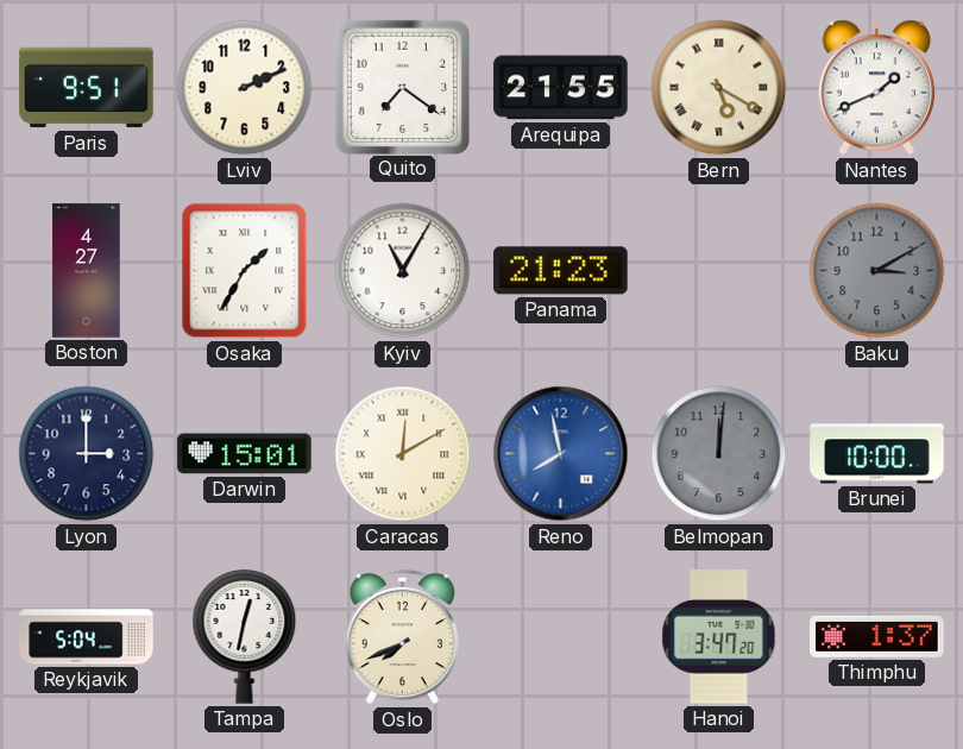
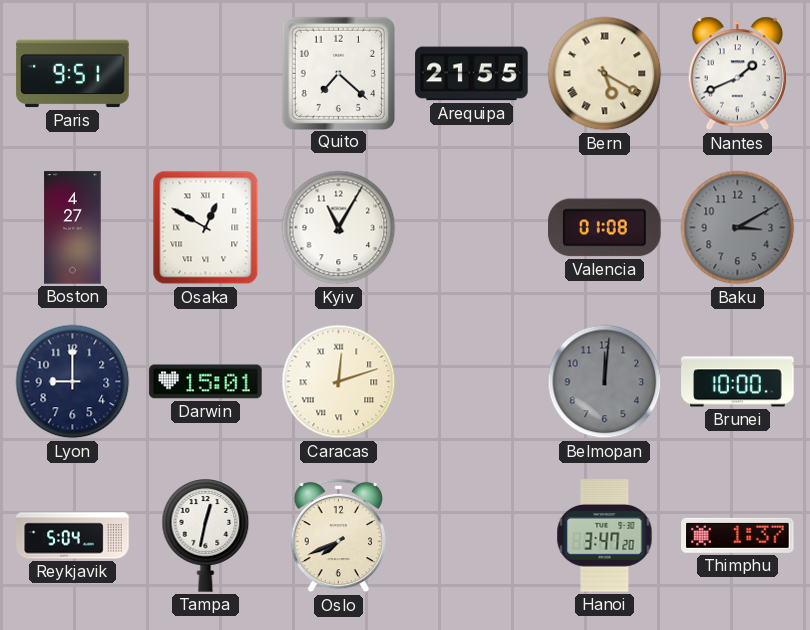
Lviv: 2:11 -> none
Quito: 7:21 -> 7:22
Osaka: 1:35 -> 12:50
Panama: 21:23 -> none
Valencia: none -> 01:08
Lyon: 3:00 -> 9:00
Caracas: 12:10 -> 12:12
Reno: 7:58 -> none
